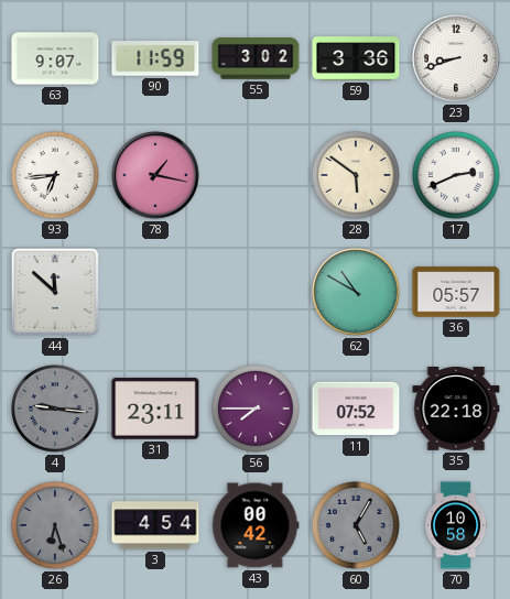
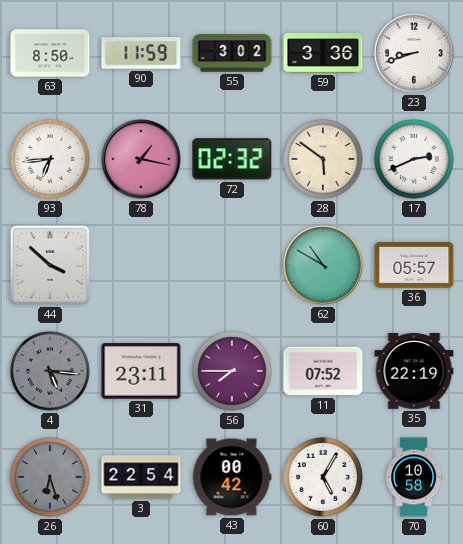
63: 9:07 -> 8:50
72: none -> 02:32
44: 11:52 -> 3:52
4: 9:16 -> 5:16
35: 22:18 -> 22:19
3: 4:54 -> 22:54
60 dial: grey -> white
